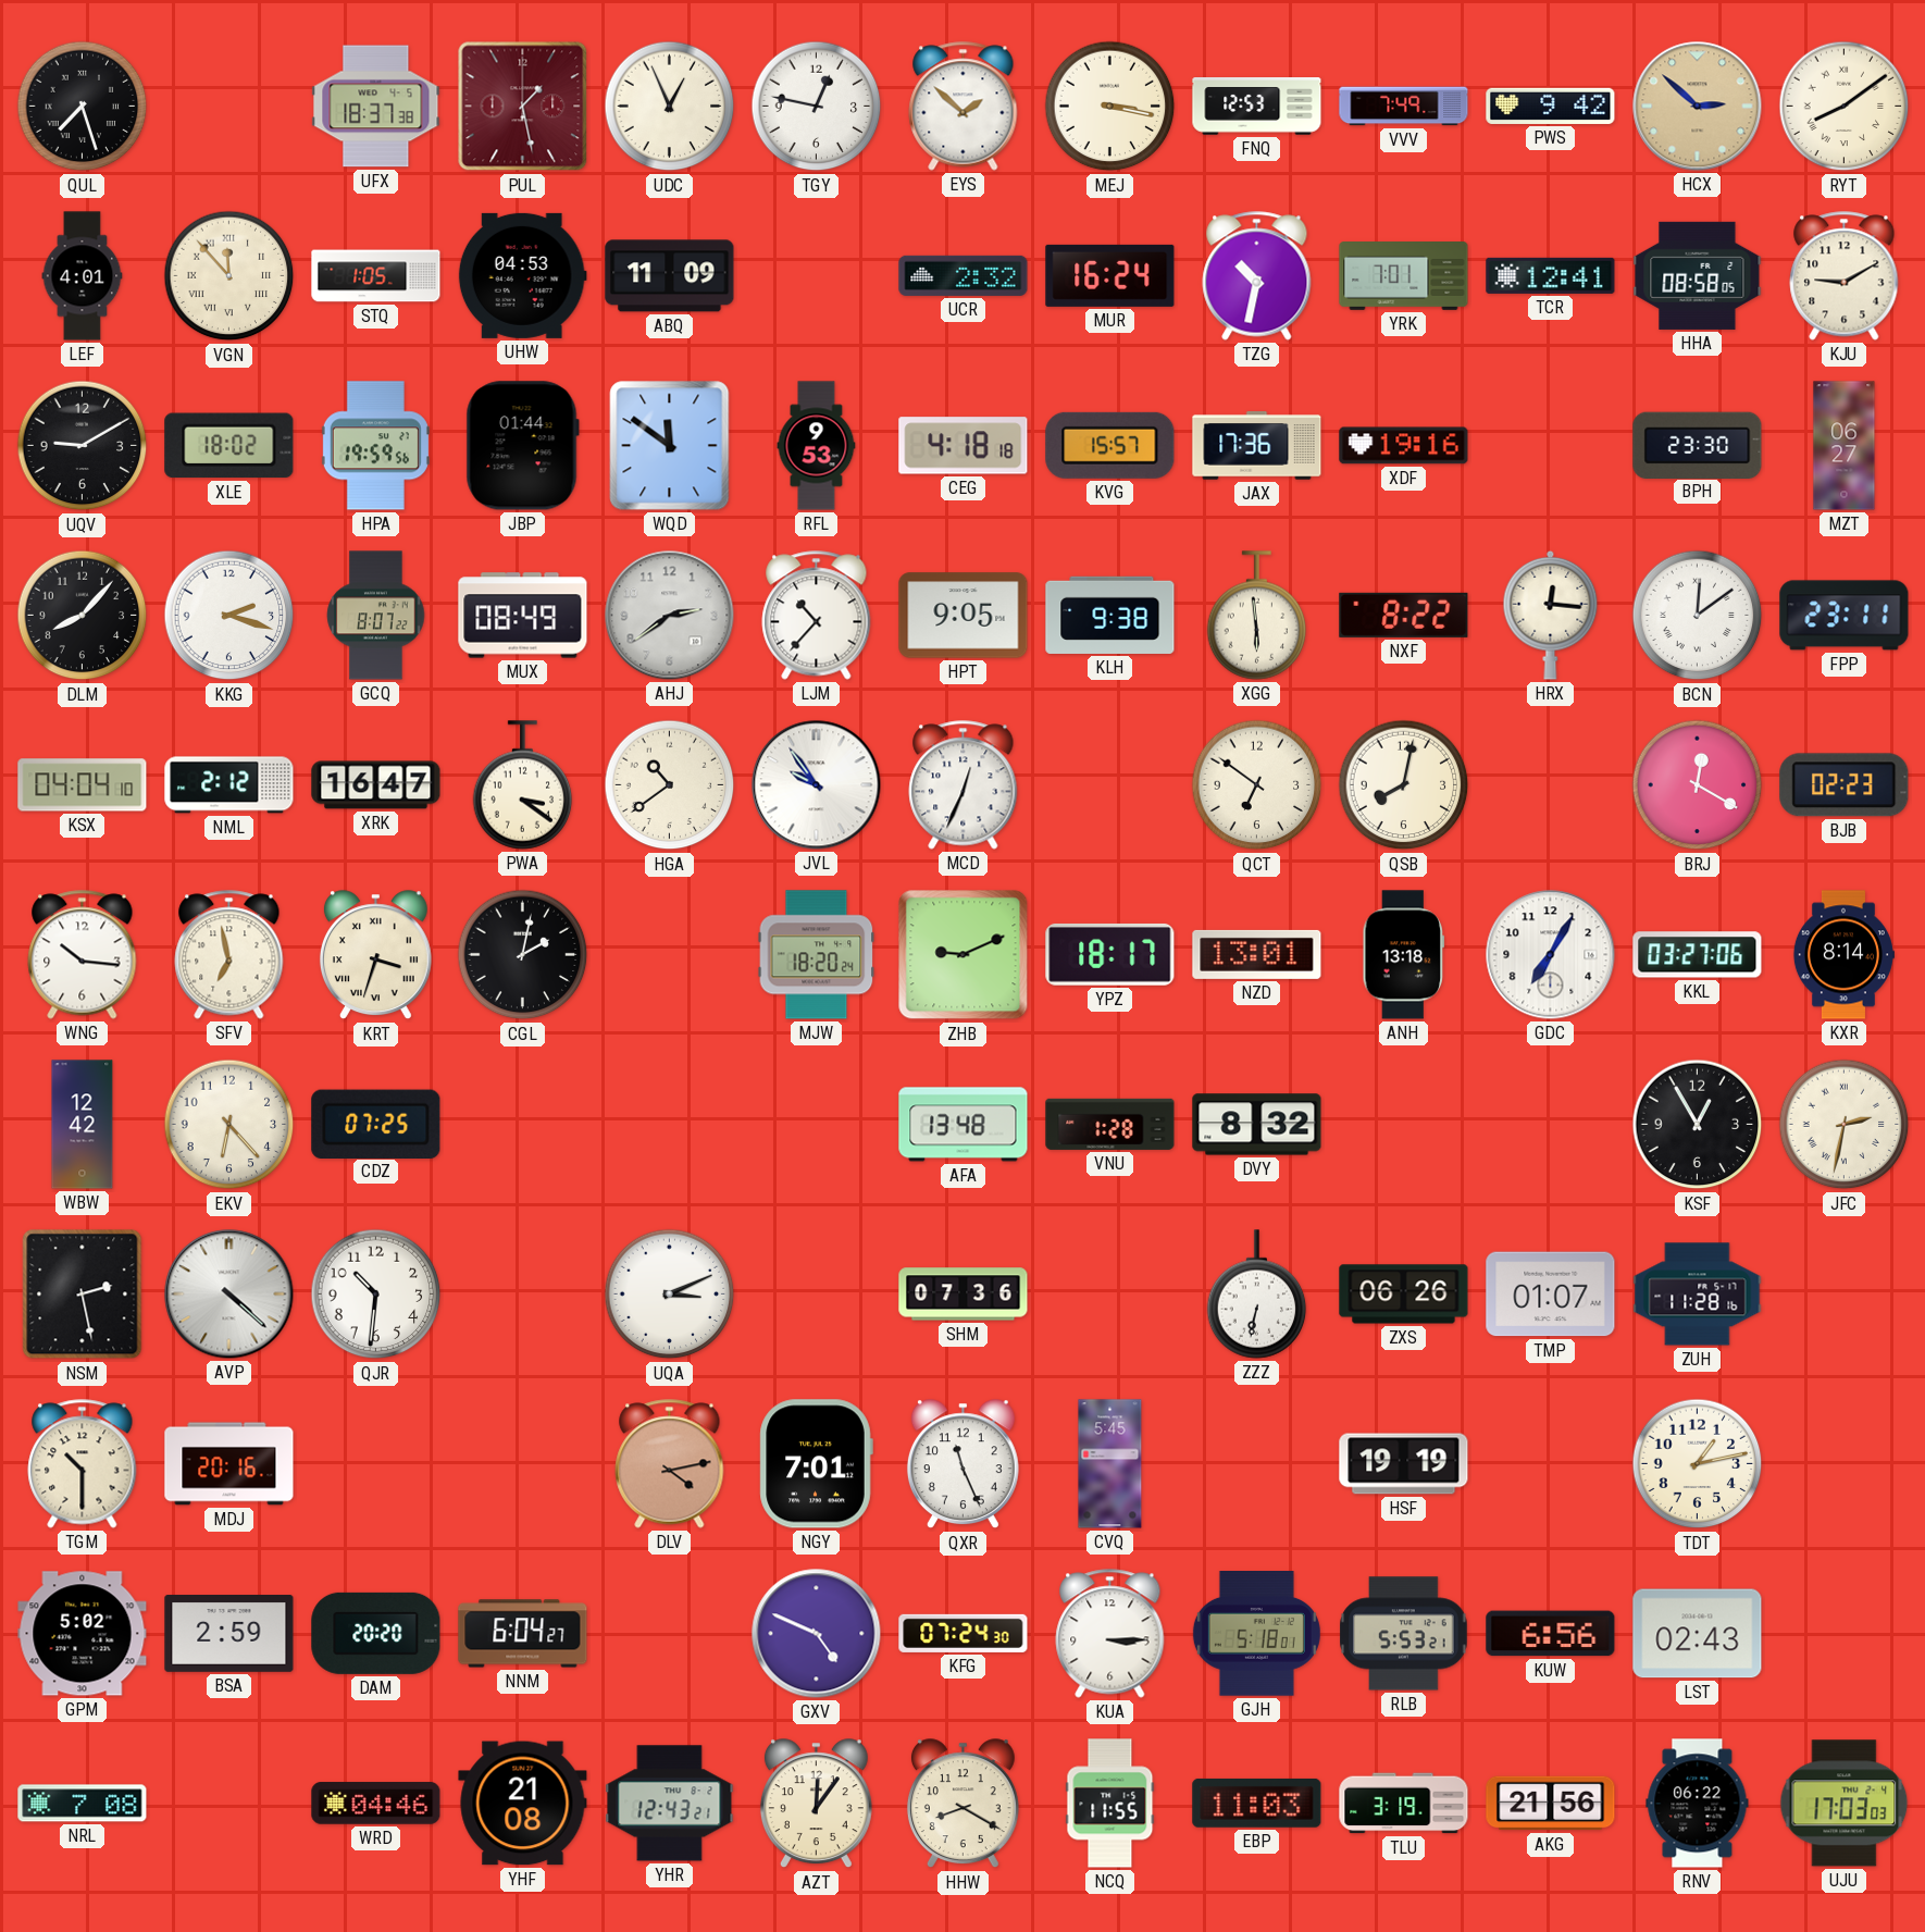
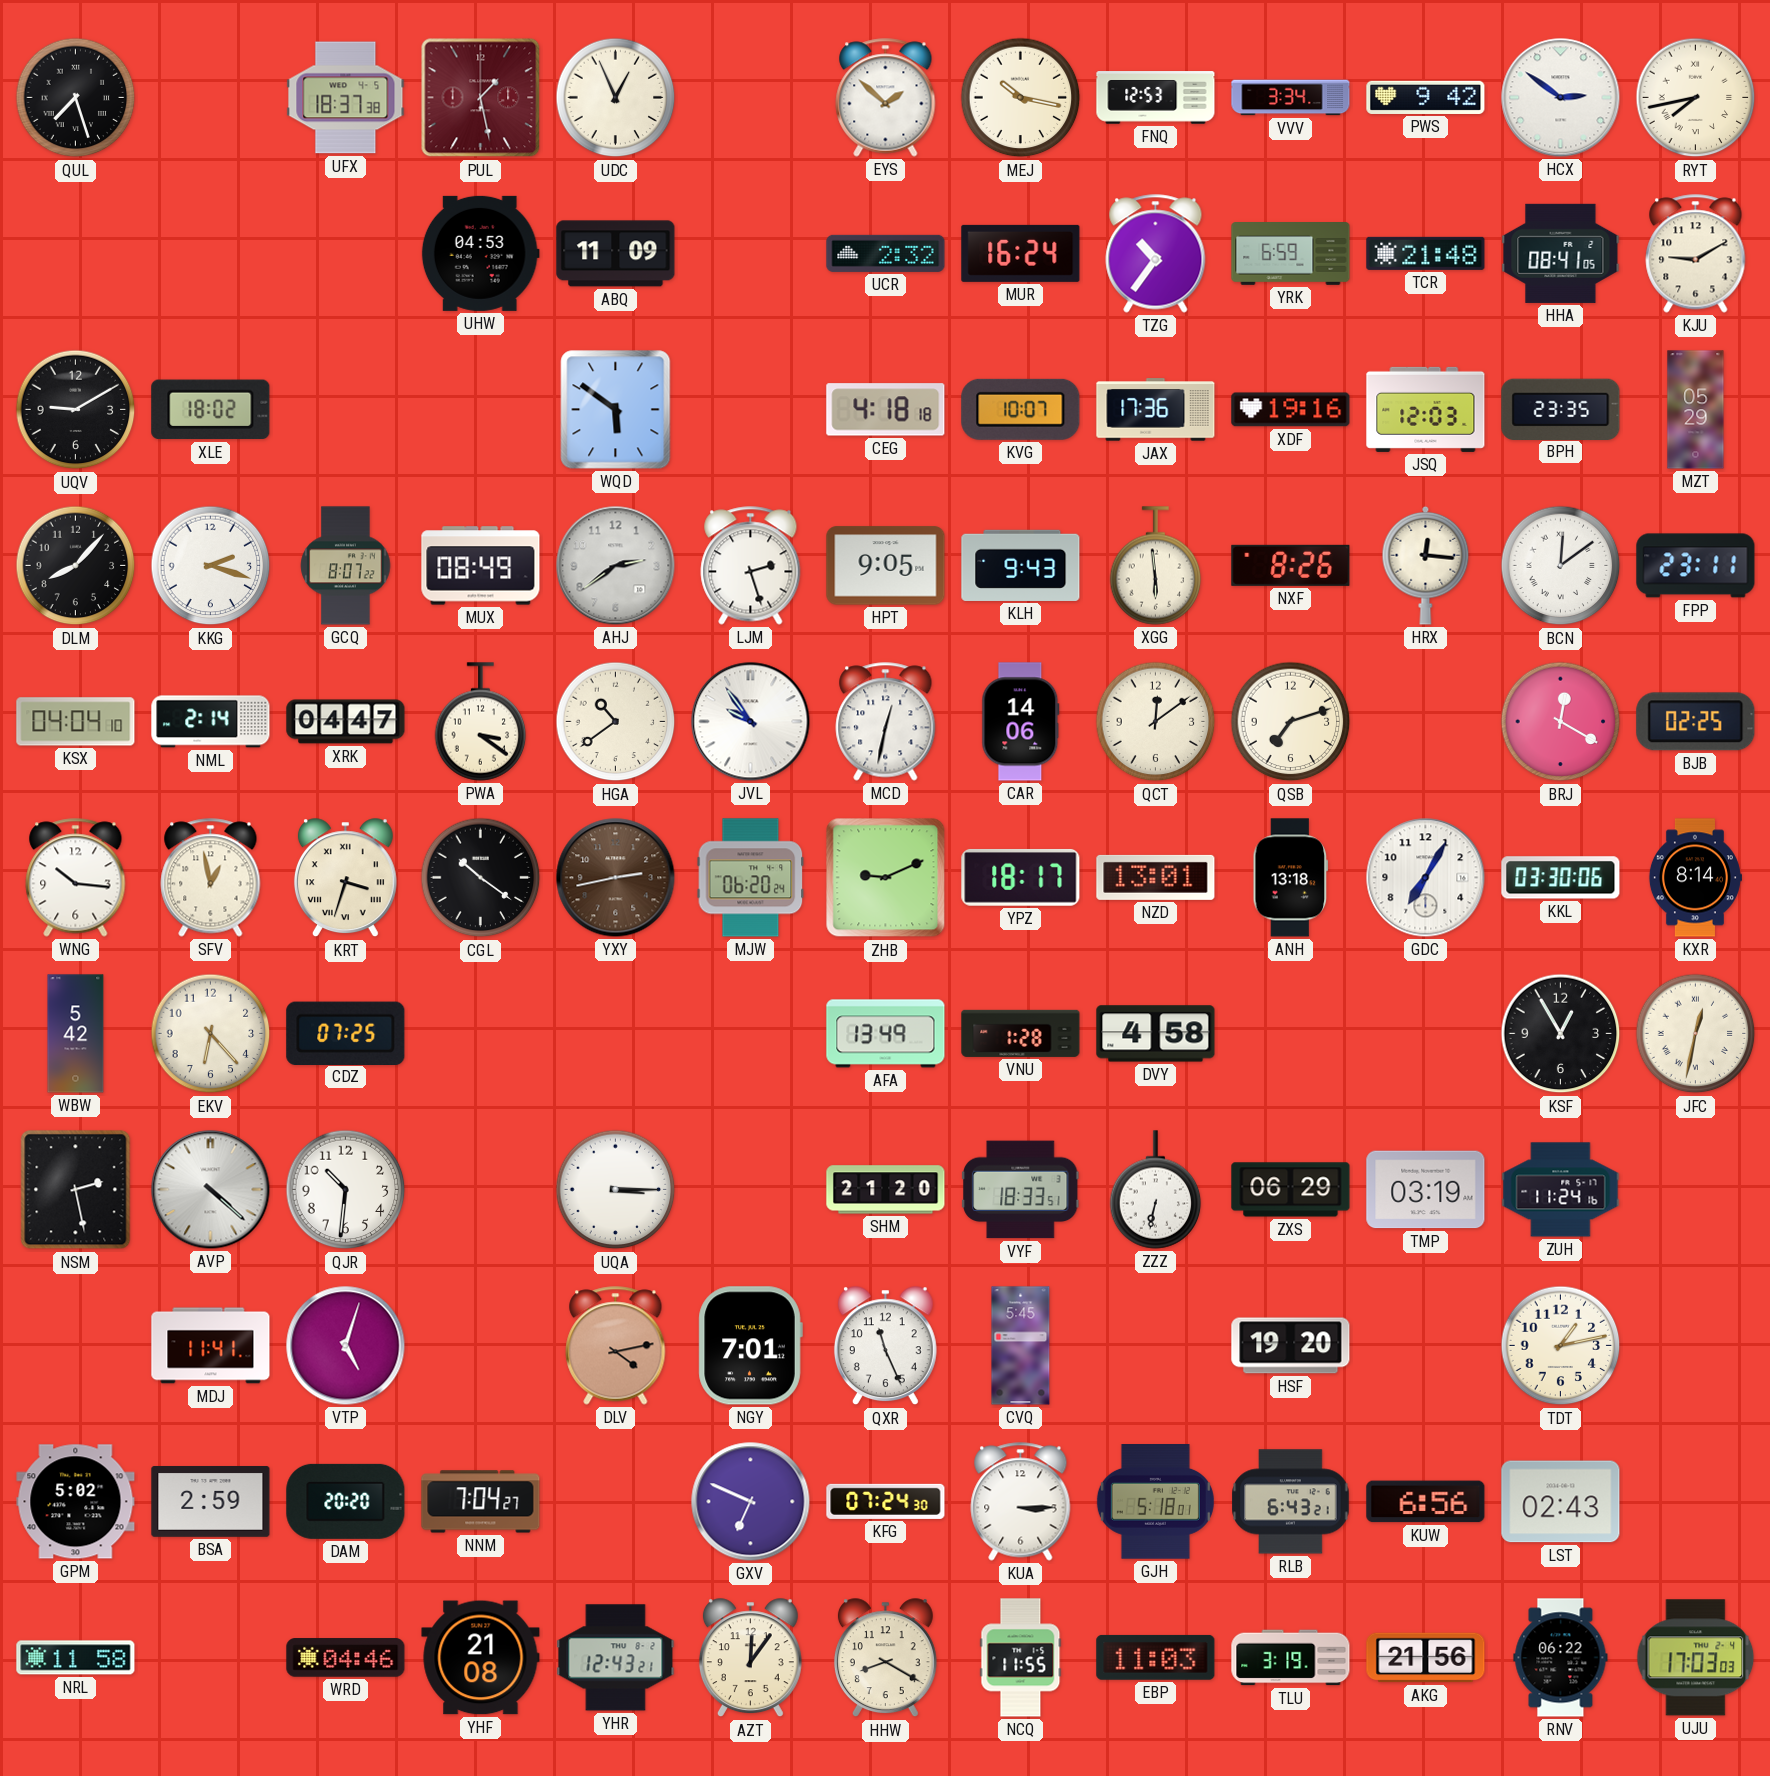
TGY: 12:47 -> none
MEJ: 3:17 -> 10:17
VVV: 7:49 -> 3:34
HCX: 2:52 -> 2:51
HCX dial: champagne -> white
RYT: 8:09 -> 7:43
LEF: 4:01 -> none
VGN: 11:53 -> none
STQ: 1:05 -> none
TZG: 10:32 -> 10:36
YRK: 7:01 -> 6:59
TCR: 12:41 -> 21:48
HHA: 08:58 -> 08:41
HPA: 19:59 -> none
JBP: 01:44 -> none
WQD: 11:51 -> 5:51
RFL: 9:53 -> none
KVG: 15:57 -> 10:07
JSQ: none -> 12:03
BPH: 23:30 -> 23:35
MZT: 06:27 -> 05:29
LJM: 10:37 -> 2:27
KLH: 9:38 -> 9:43
NXF: 8:22 -> 8:26
NML: 2:12 -> 2:14
XRK: 16:47 -> 04:47
MCD: 12:34 -> 12:32
CAR: none -> 14:06
QCT: 6:51 -> 12:09
QSB: 8:02 -> 7:12
BJB: 02:23 -> 02:25
SFV: 6:58 -> 12:58
CGL: 2:02 -> 10:21
YXY: none -> 2:43
MJW: 18:20 -> 06:20
KKL: 03:27 -> 03:30
WBW: 12:42 -> 5:42
AFA: 13:48 -> 13:49
DVY: 8:32 -> 4:58
JFC: 2:32 -> 12:32
UQA: 3:11 -> 3:15
SHM: 07:36 -> 21:20
VYF: none -> 18:33
ZXS: 06:26 -> 06:29
TMP: 01:07 -> 03:19
ZUH: 11:28 -> 11:24
TGM: 10:30 -> none
MDJ: 20:16 -> 11:41
VTP: none -> 5:03
HSF: 19:19 -> 19:20
NNM: 6:04 -> 7:04
GXV: 4:49 -> 6:49
RLB: 5:53 -> 6:43
NRL: 7:08 -> 11:58
